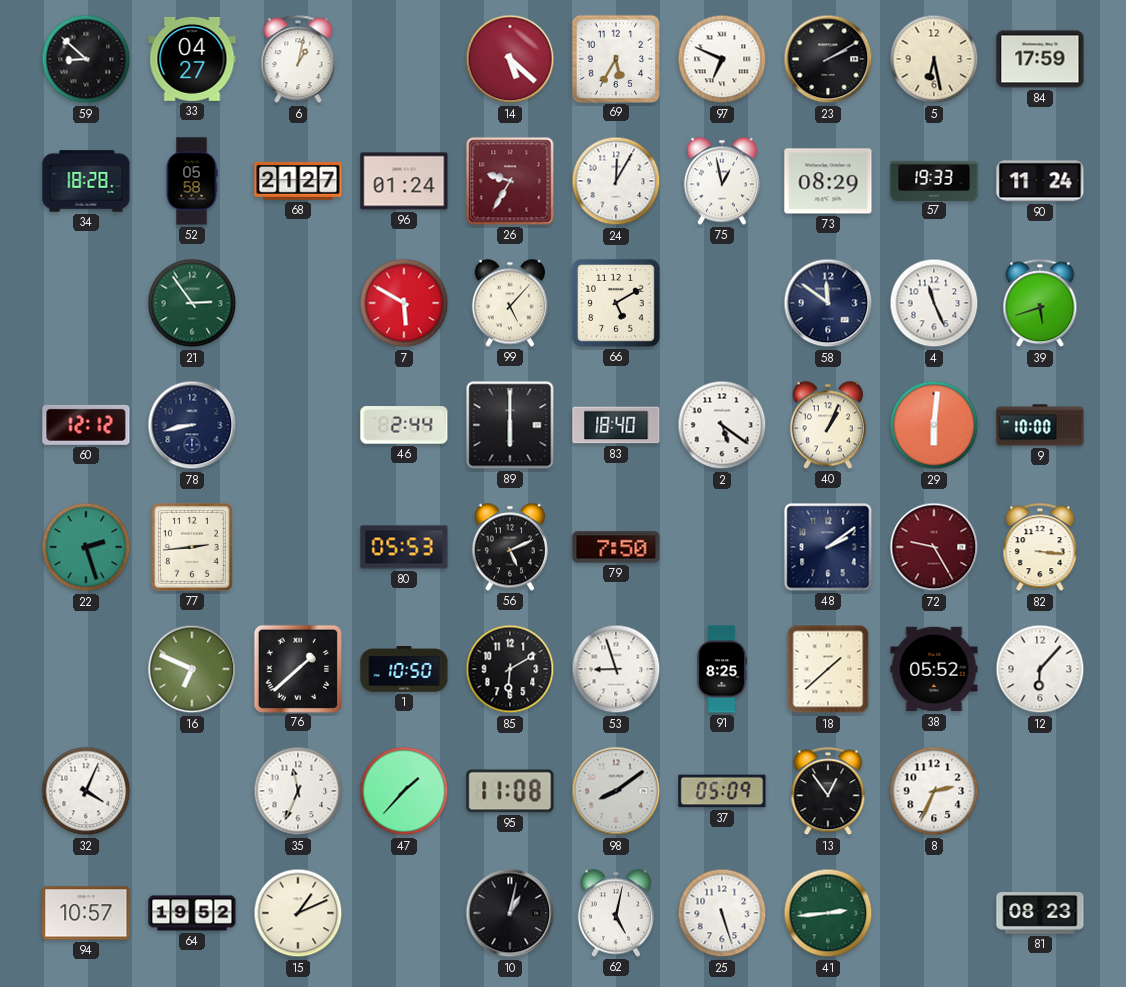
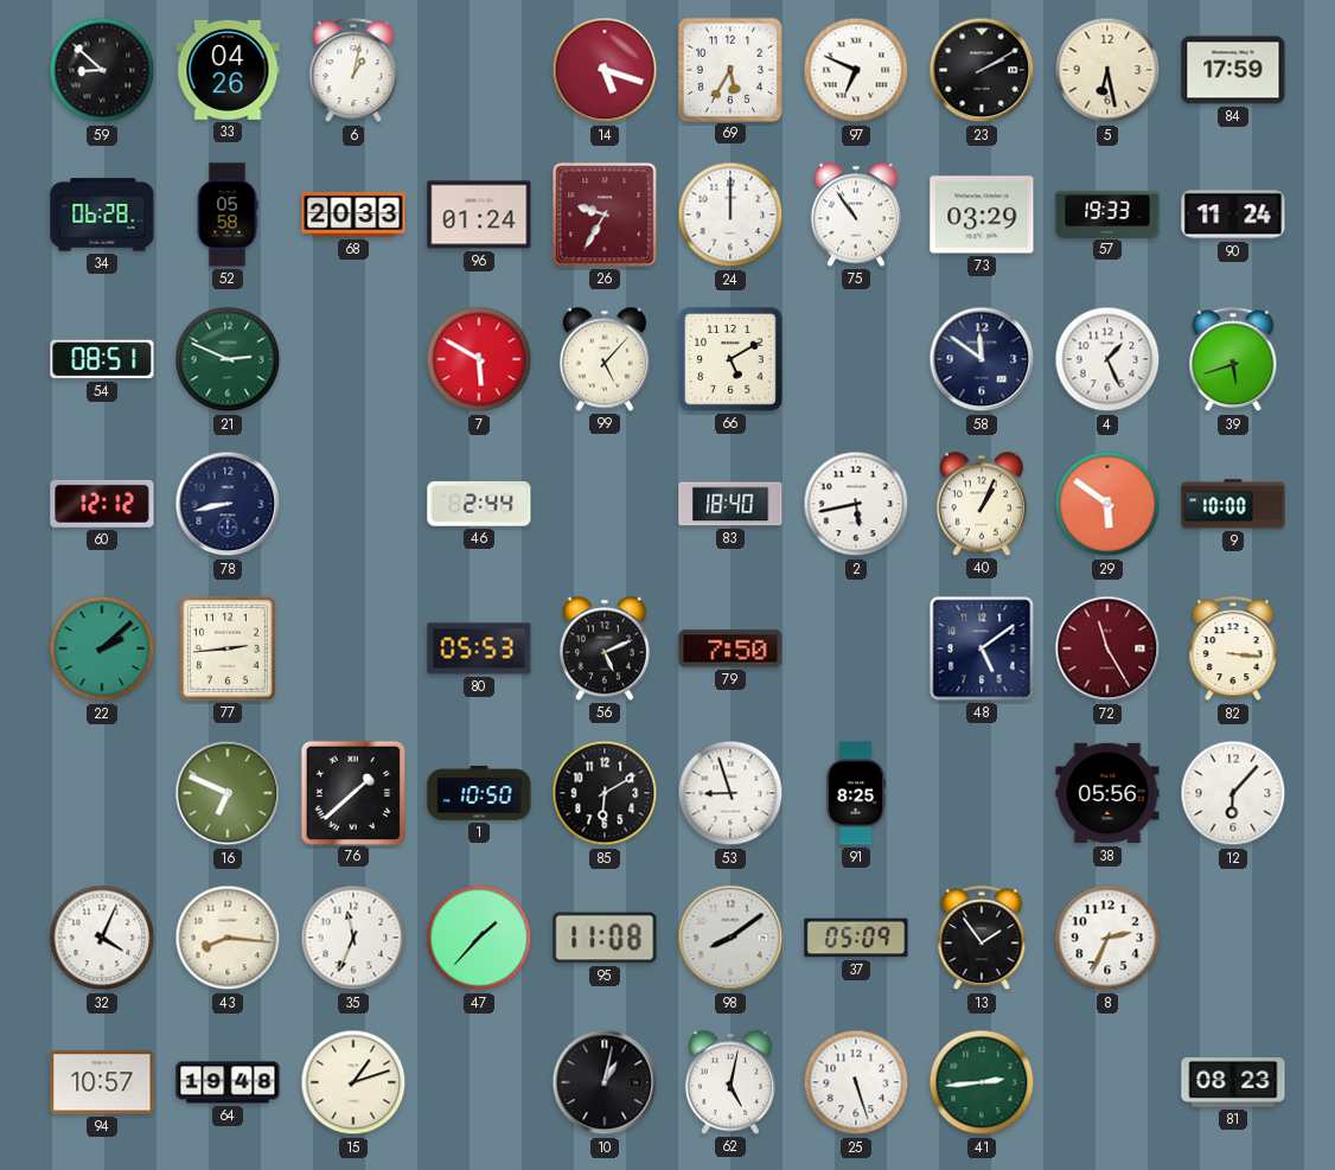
33: 04:27 -> 04:26
14: 5:22 -> 5:18
34: 18:28 -> 06:28
68: 21:27 -> 20:33
24: 12:05 -> 12:00
75: 12:58 -> 10:54
73: 08:29 -> 03:29
54: none -> 08:51
21: 2:54 -> 2:49
4: 11:26 -> 1:26
89: 6:00 -> none
2: 5:21 -> 5:43
29: 6:01 -> 5:51
22: 2:27 -> 2:08
48: 2:09 -> 5:09
72: 9:25 -> 11:25
18: 1:38 -> none
38: 05:52 -> 05:56
43: none -> 8:16
13: 12:54 -> 1:54
64: 19:52 -> 19:48
15: 1:11 -> 1:12
